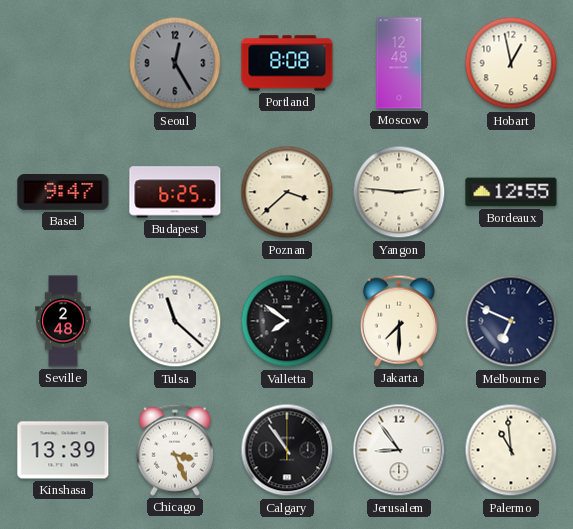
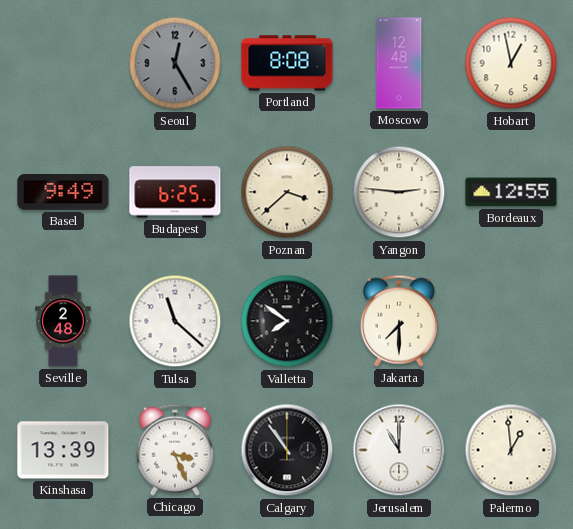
Basel: 9:47 -> 9:49
Melbourne: 6:49 -> none
Jerusalem: 8:54 -> 11:00
Palermo: 10:59 -> 12:59
